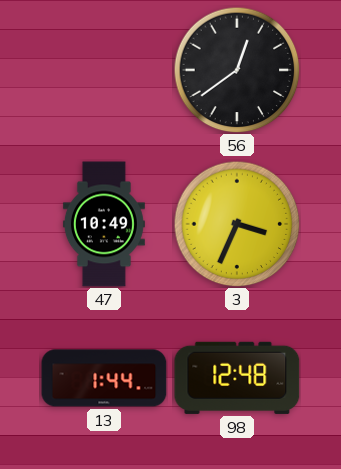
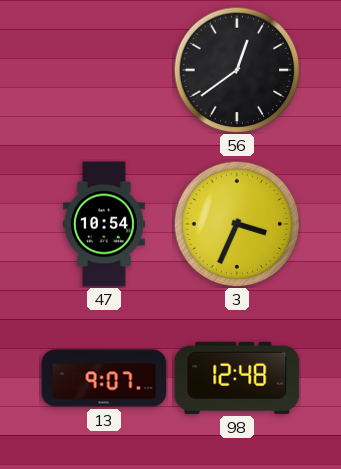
47: 10:49 -> 10:54
13: 1:44 -> 9:07
